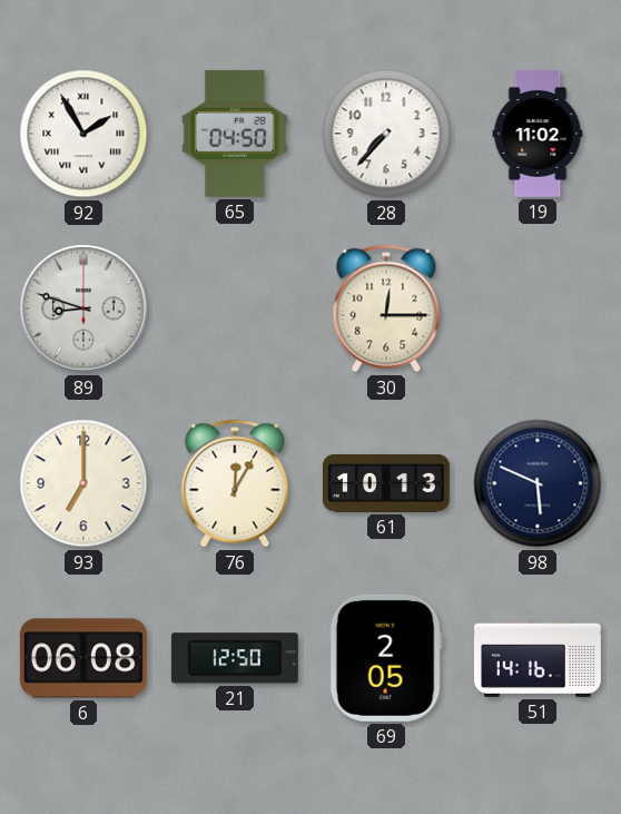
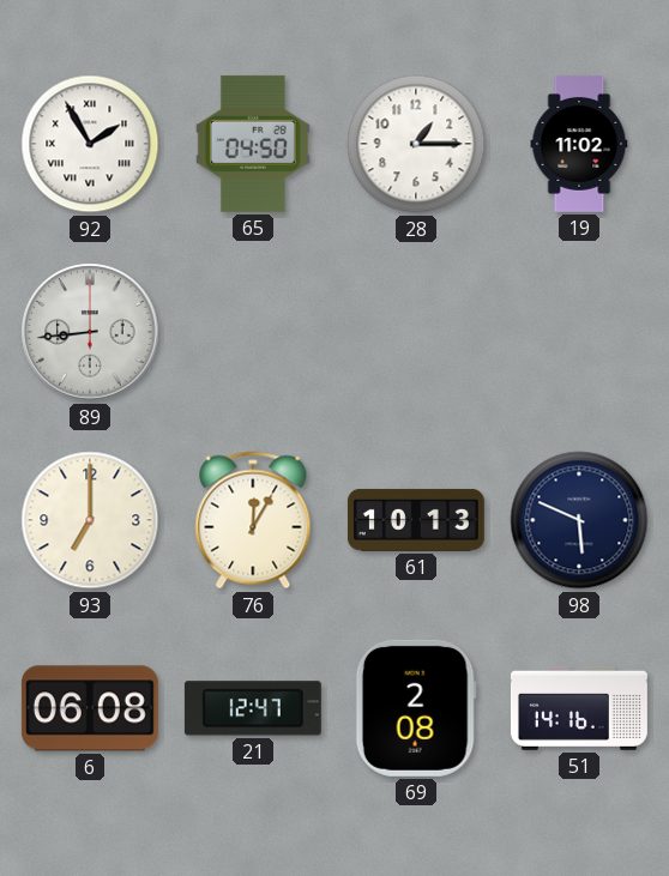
28: 7:37 -> 1:15
89: 8:48 -> 8:44
30: 12:15 -> none
21: 12:50 -> 12:47
69: 2:05 -> 2:08
